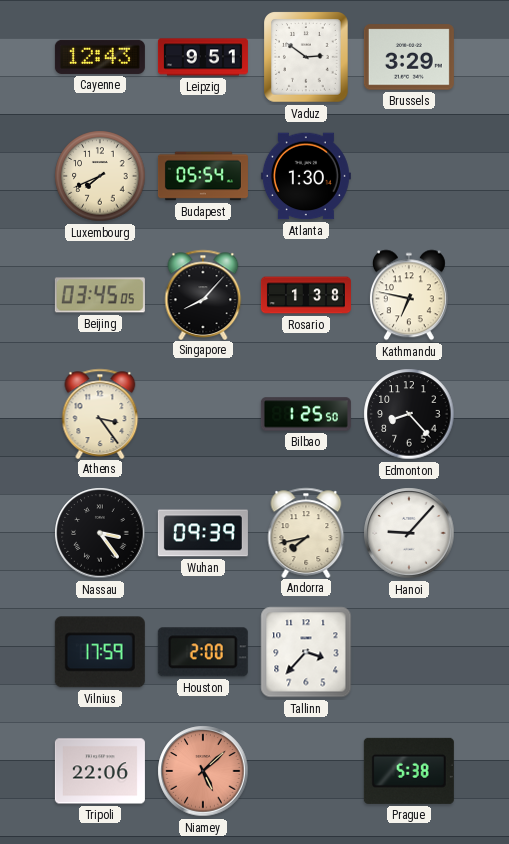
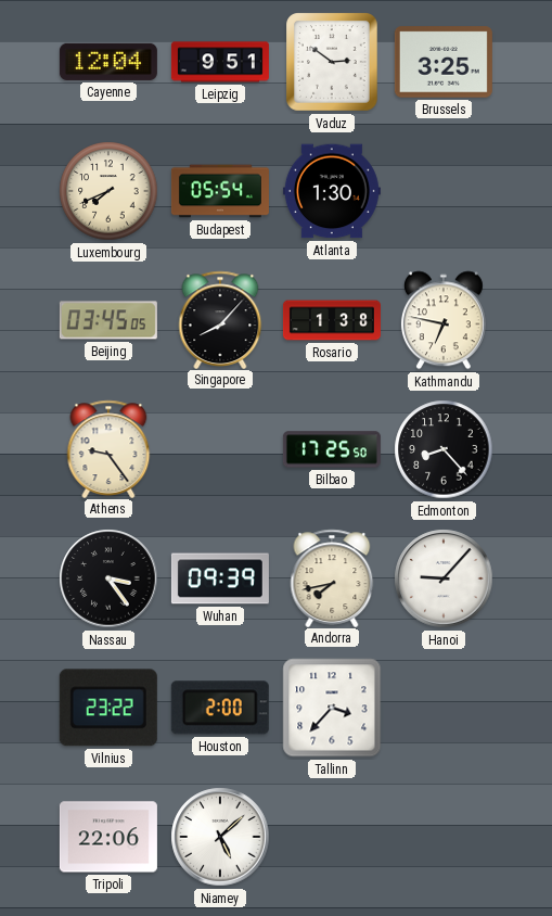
Cayenne: 12:43 -> 12:04
Brussels: 3:29 -> 3:25
Athens: 3:24 -> 9:24
Bilbao: 1:25 -> 17:25
Vilnius: 17:59 -> 23:22
Niamey dial: salmon -> white
Prague: 5:38 -> none
